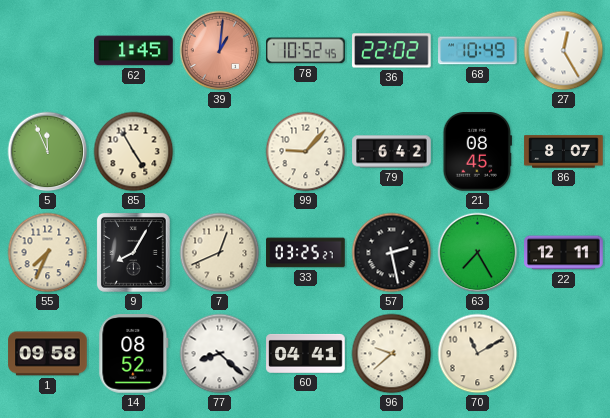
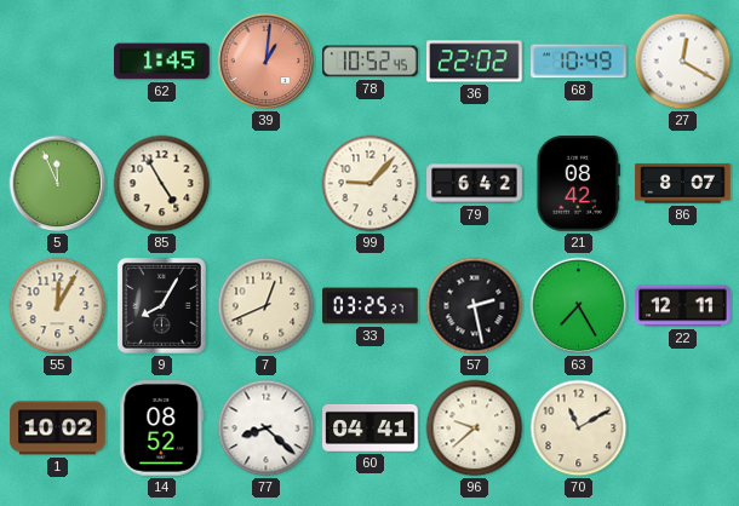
27: 12:25 -> 12:20
21: 08:45 -> 08:42
55: 7:34 -> 12:05
1: 09:58 -> 10:02
